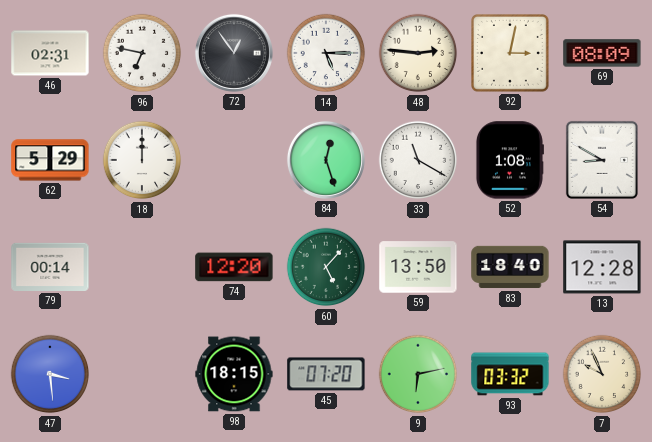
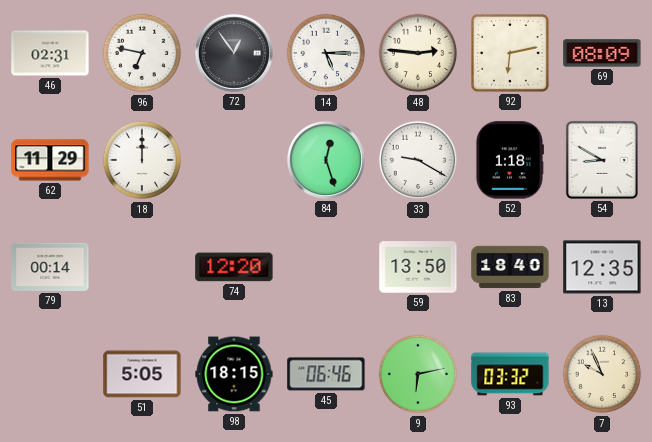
92: 3:02 -> 6:13
62: 5:29 -> 11:29
33: 11:20 -> 9:20
52: 1:08 -> 1:18
60: 5:07 -> none
13: 12:28 -> 12:35
47: 3:29 -> none
51: none -> 5:05
45: 07:20 -> 06:46
